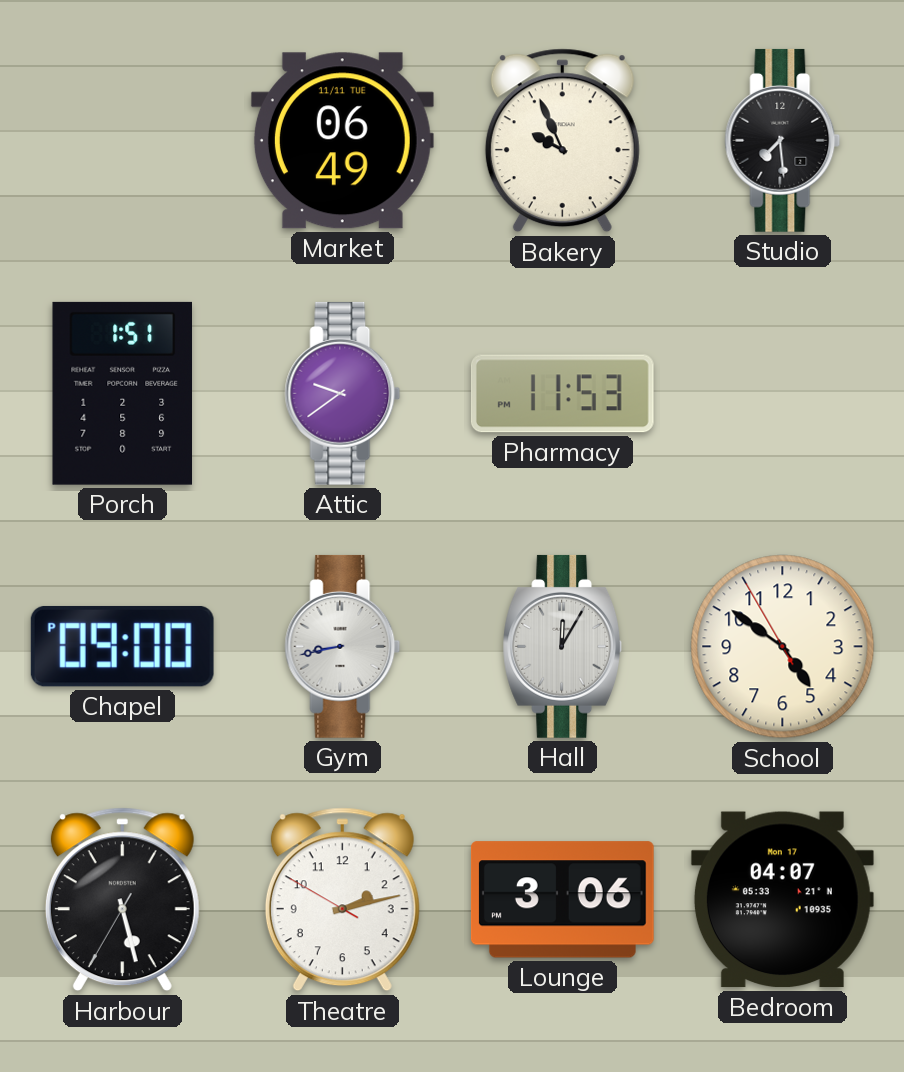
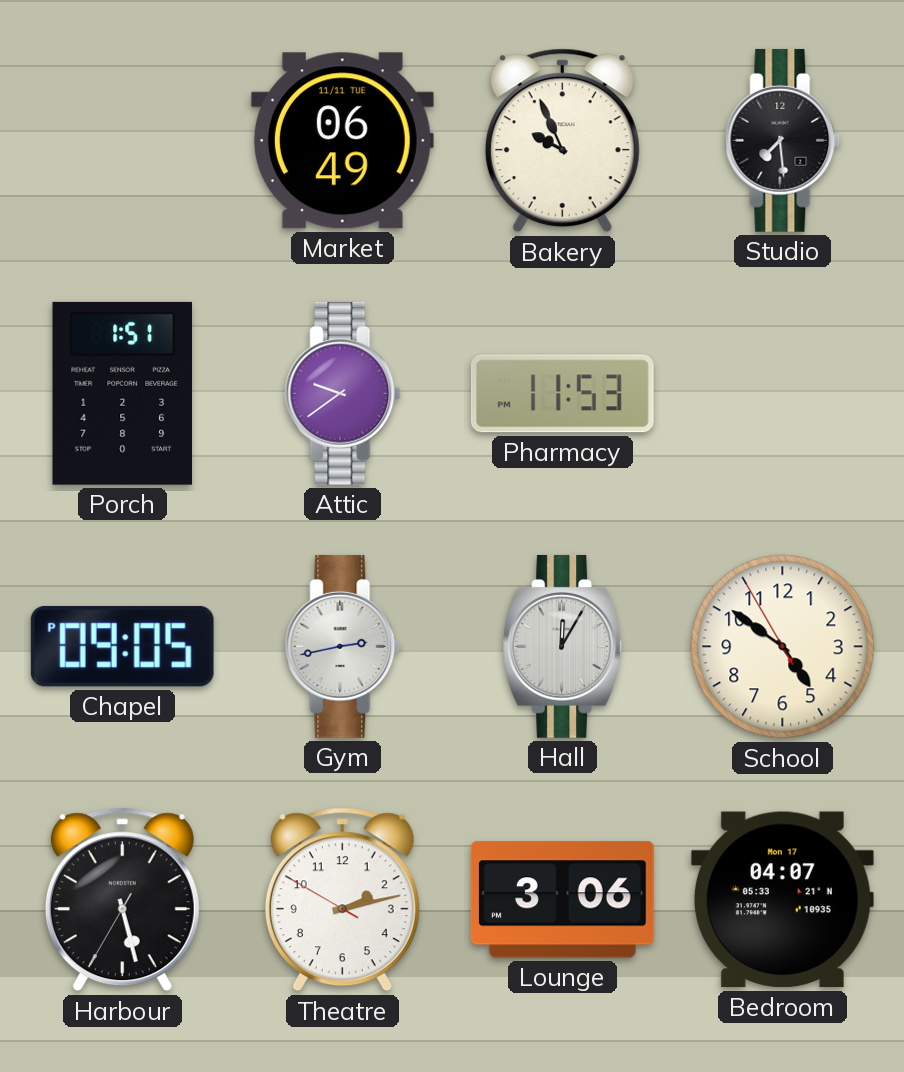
Chapel: 09:00 -> 09:05
Gym: 8:43 -> 2:43
